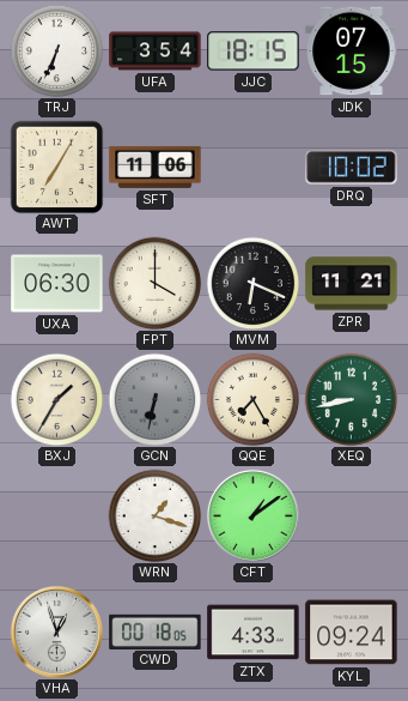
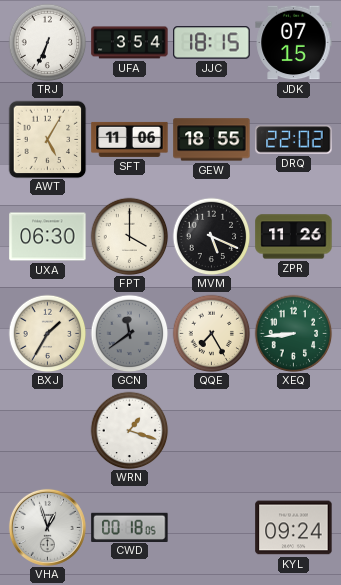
AWT: 7:05 -> 5:05
GEW: none -> 18:55
DRQ: 10:02 -> 22:02
MVM: 6:19 -> 5:19
ZPR: 11:21 -> 11:26
GCN: 6:32 -> 11:39
XEQ: 8:43 -> 8:44
CFT: 1:09 -> none
ZTX: 4:33 -> none
